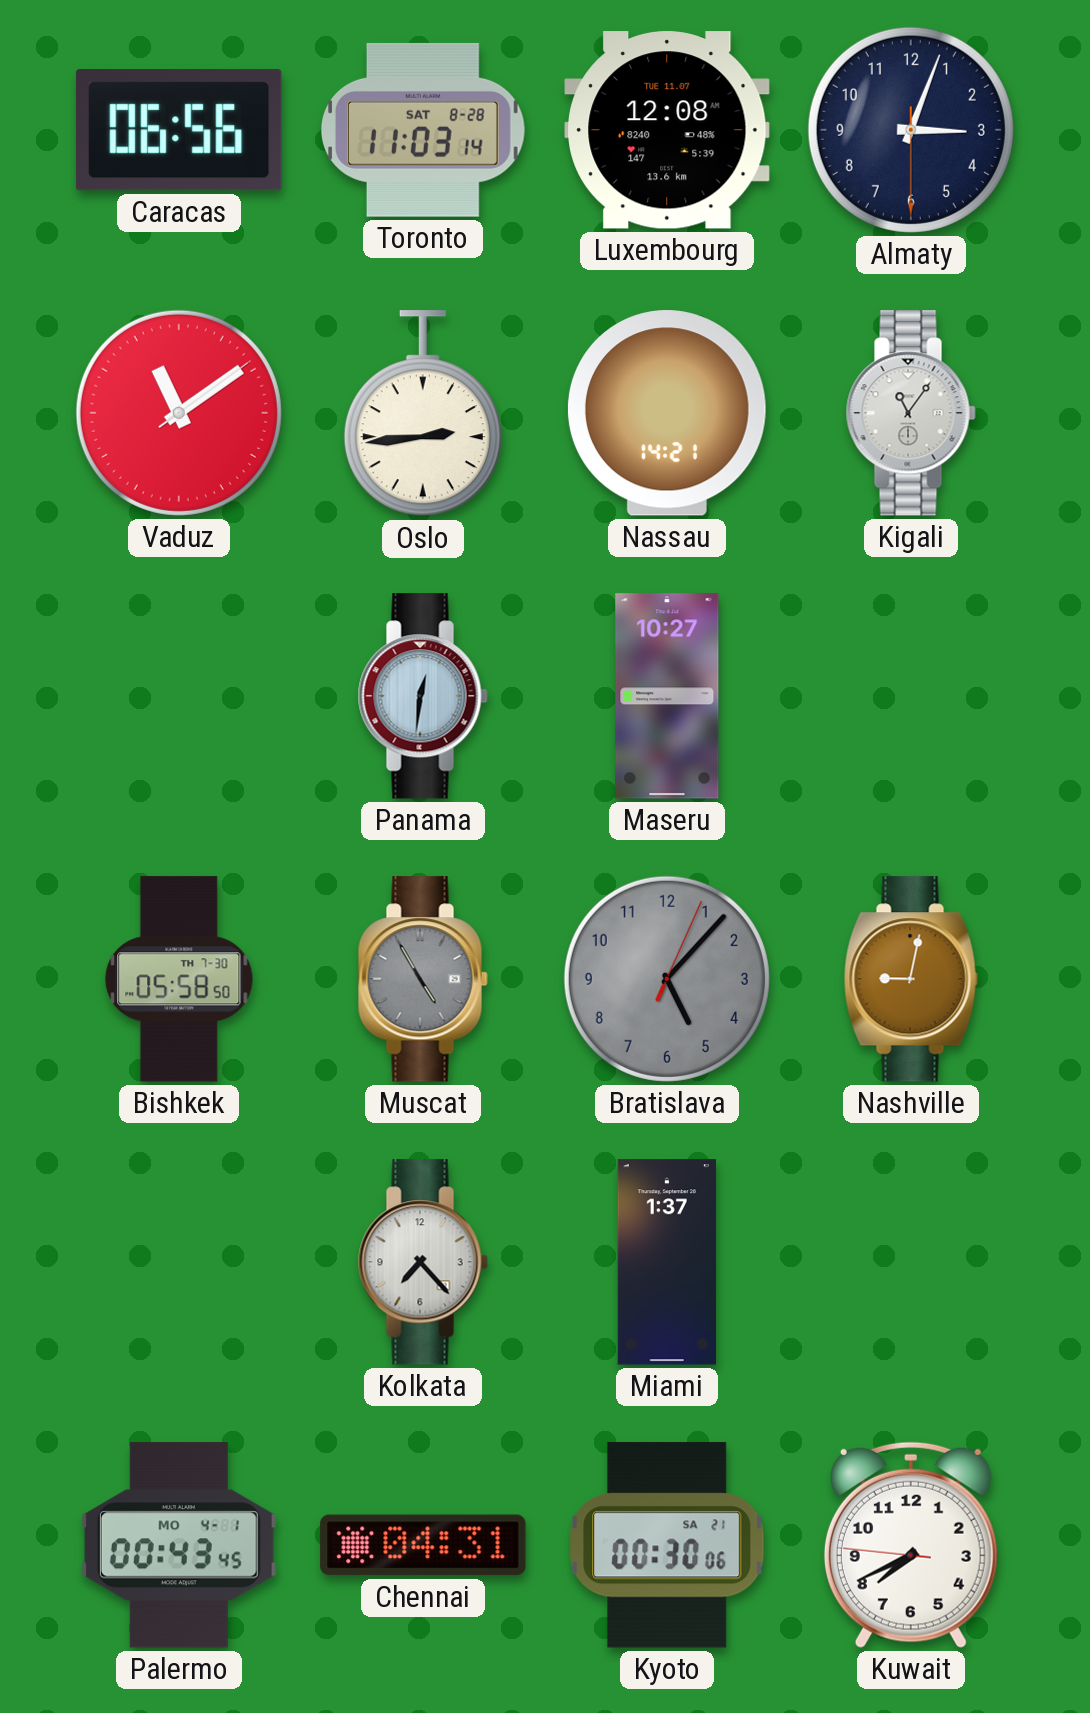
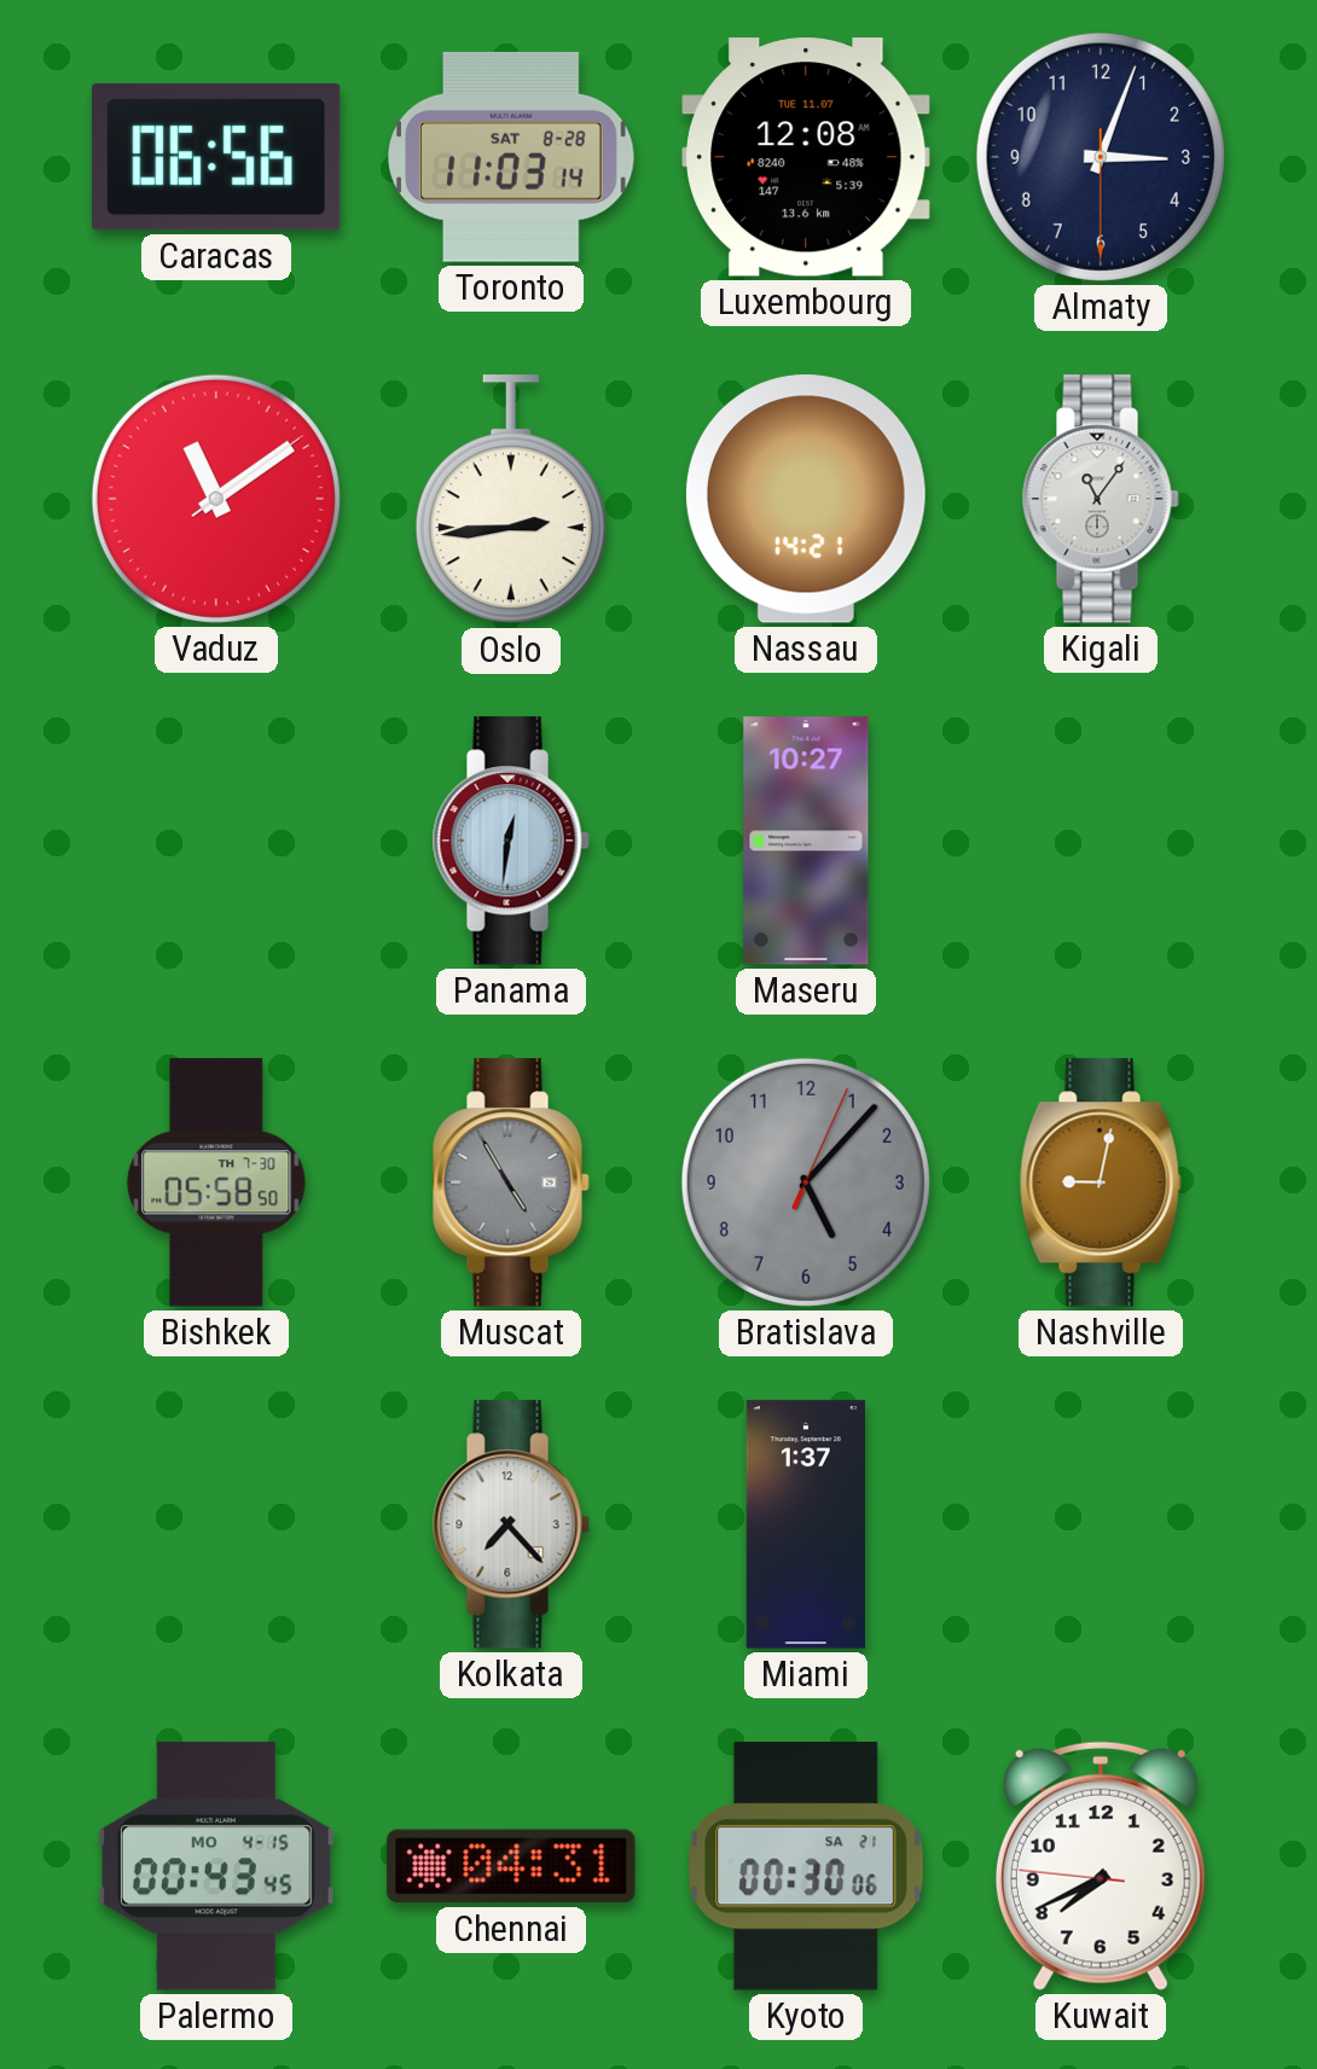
Palermo date: MO 4-1 -> MO 4-15
